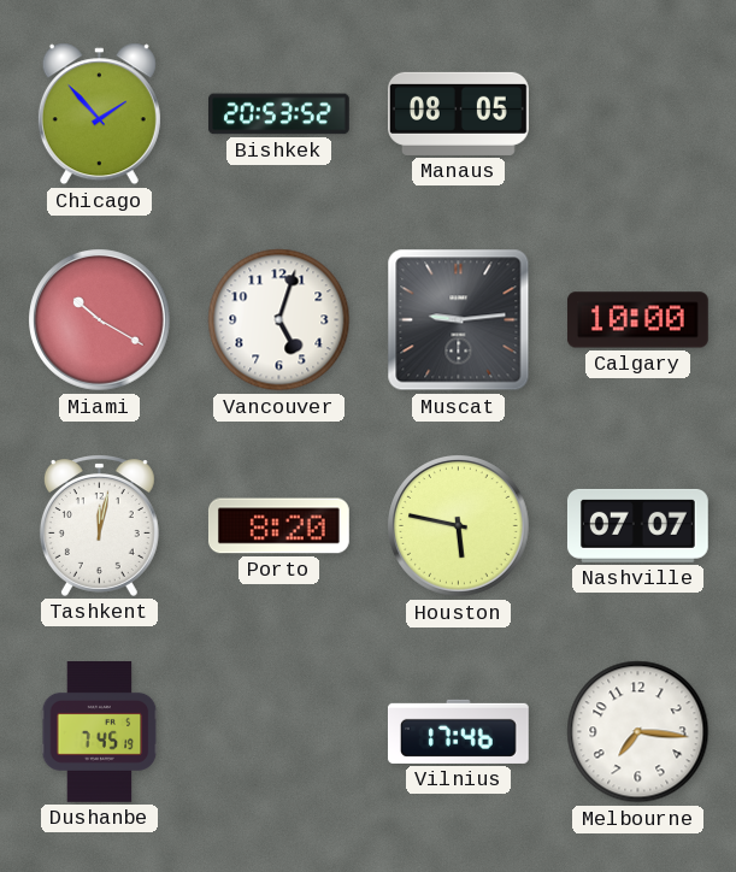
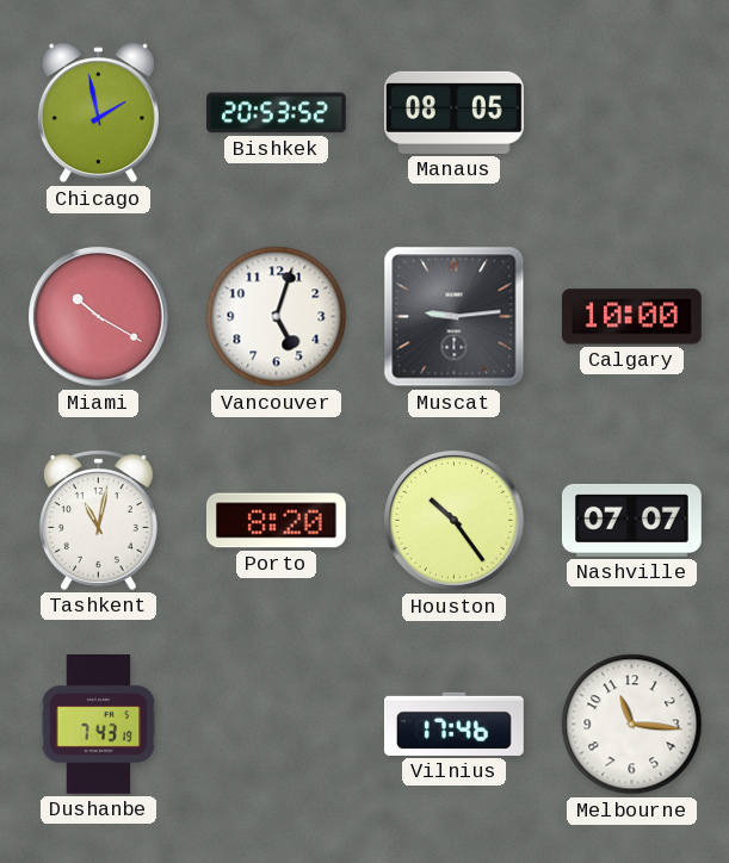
Chicago: 1:53 -> 1:58
Tashkent: 12:02 -> 11:02
Houston: 5:47 -> 10:24
Dushanbe: 7:45 -> 7:43
Melbourne: 7:16 -> 11:16
